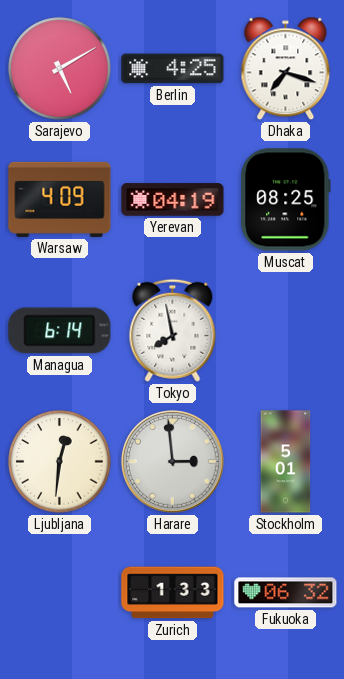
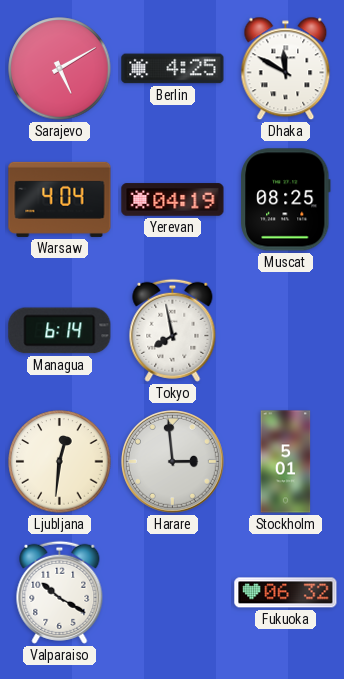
Dhaka: 7:18 -> 11:50
Warsaw: 4:09 -> 4:04
Valparaiso: none -> 10:20
Zurich: 1:33 -> none
